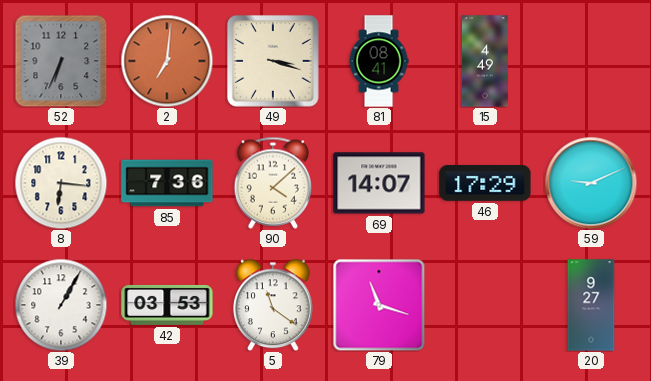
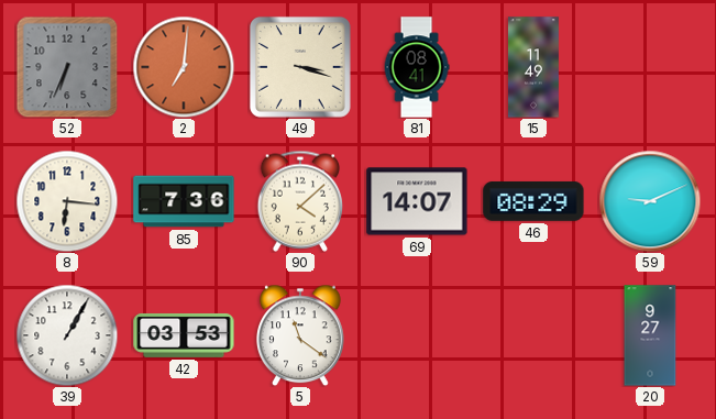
15: 4:49 -> 11:49
46: 17:29 -> 08:29
79: 11:18 -> none
